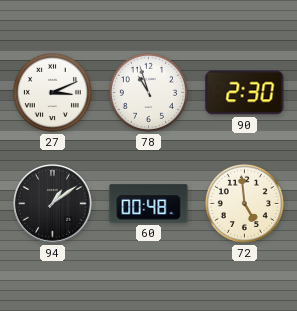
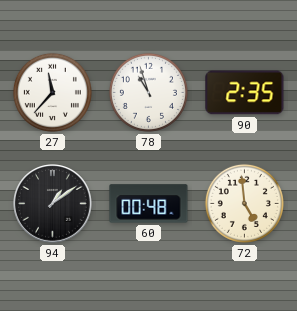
27: 3:11 -> 11:37
90: 2:30 -> 2:35
